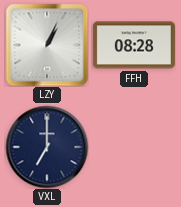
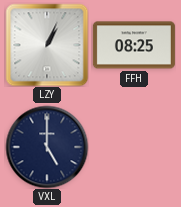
FFH: 08:28 -> 08:25
VXL: 7:00 -> 5:00
